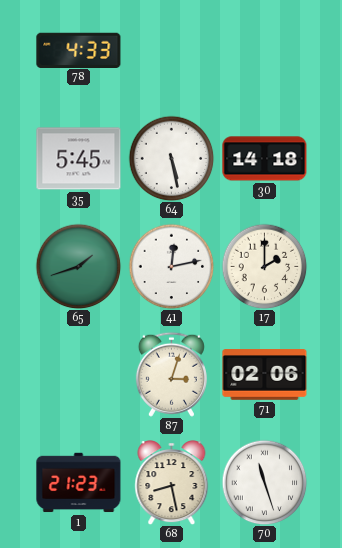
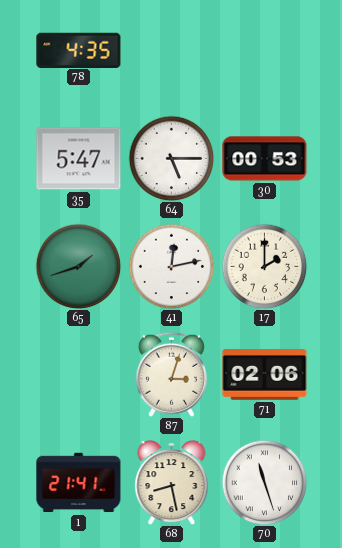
78: 4:33 -> 4:35
35: 5:45 -> 5:47
64: 5:28 -> 5:15
30: 14:18 -> 00:53
1: 21:23 -> 21:41
